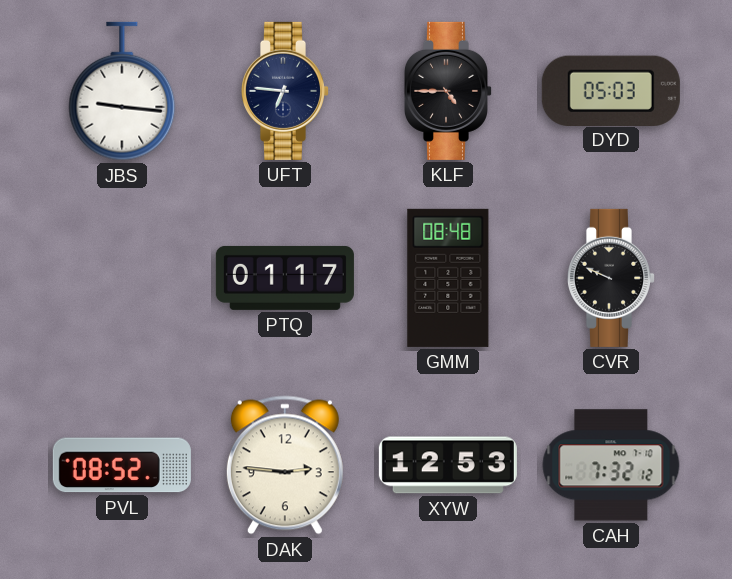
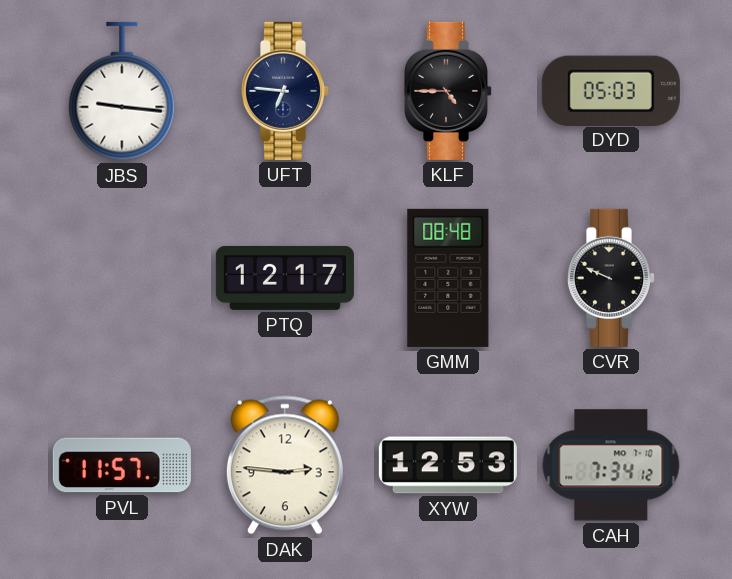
PTQ: 01:17 -> 12:17
PVL: 08:52 -> 11:57
CAH: 7:32 -> 7:34
